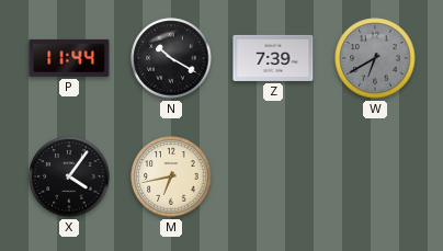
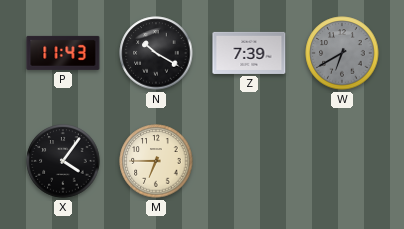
P: 11:44 -> 11:43
M: 6:43 -> 6:45
